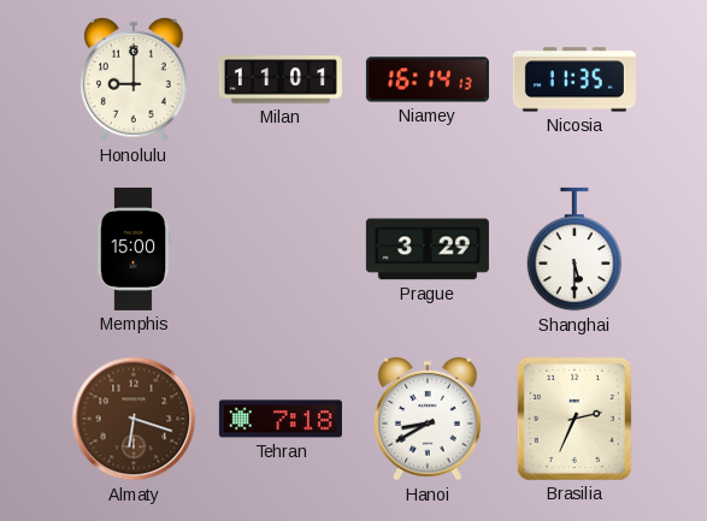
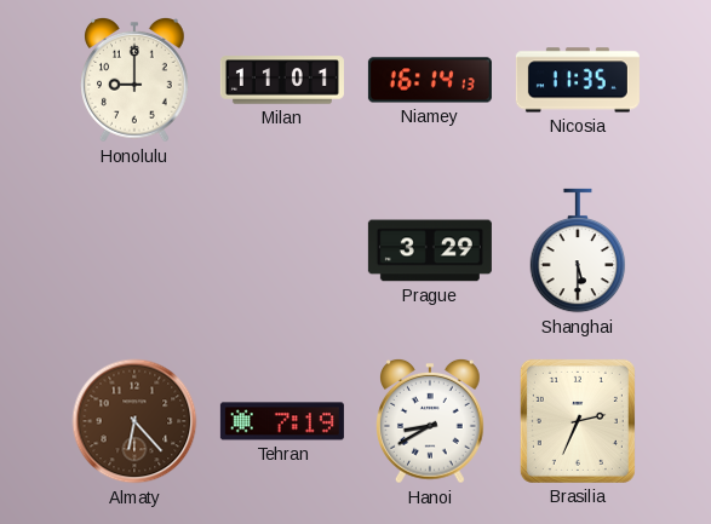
Memphis: 15:00 -> none
Almaty: 6:18 -> 6:23
Tehran: 7:18 -> 7:19
